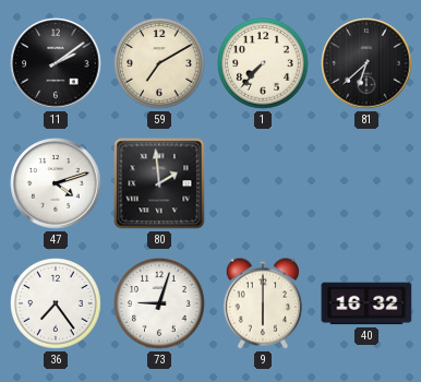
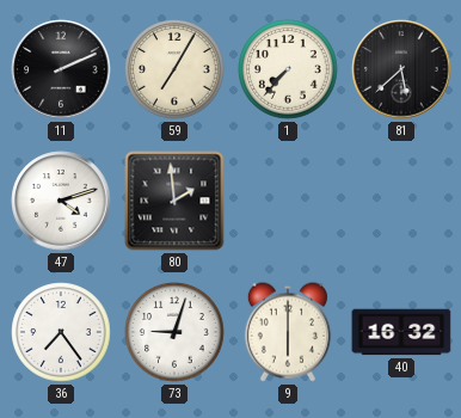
11: 2:09 -> 2:11
59: 7:10 -> 7:05
81: 6:38 -> 5:38
